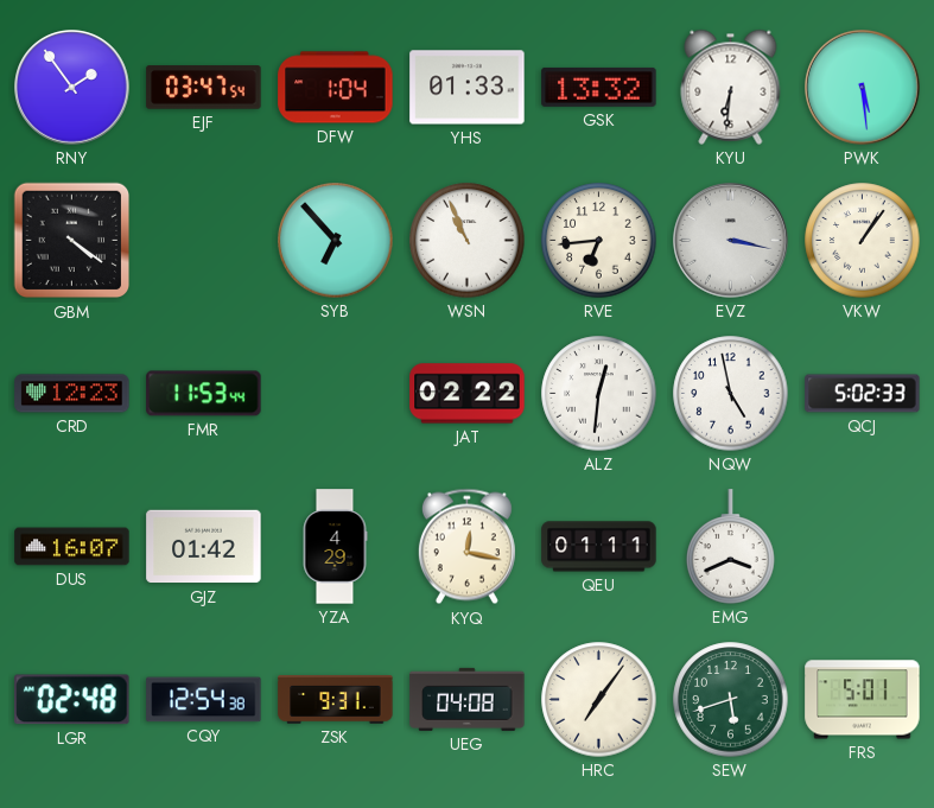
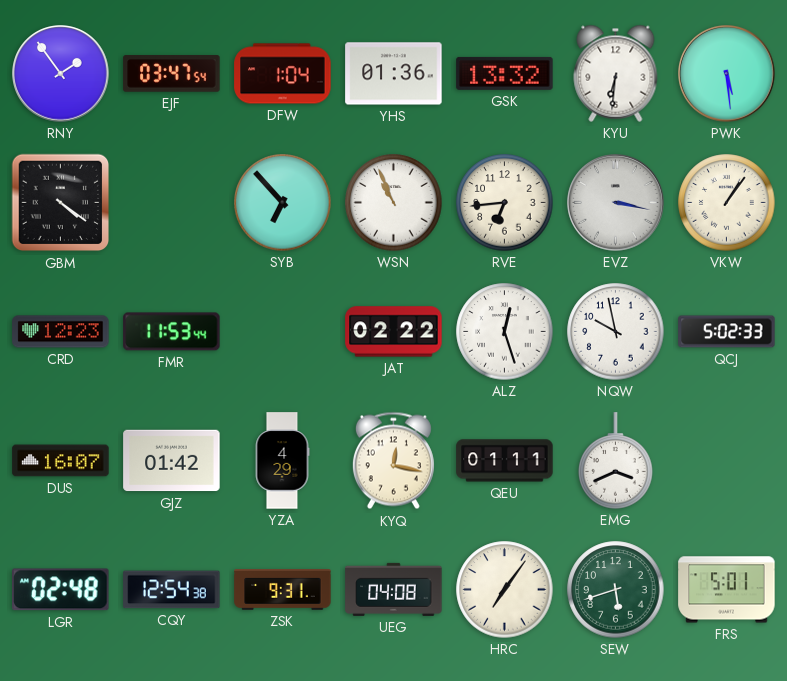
YHS: 01:33 -> 01:36
ALZ: 12:31 -> 12:27
NQW: 4:58 -> 9:58
